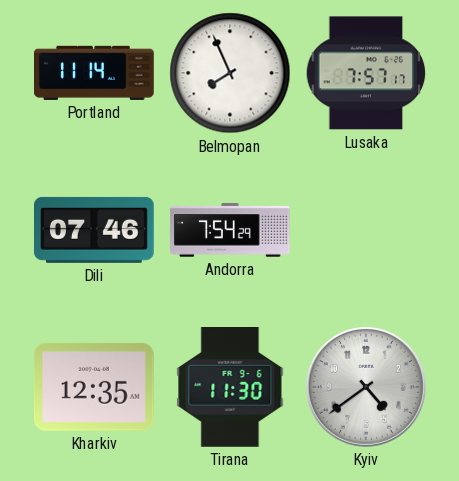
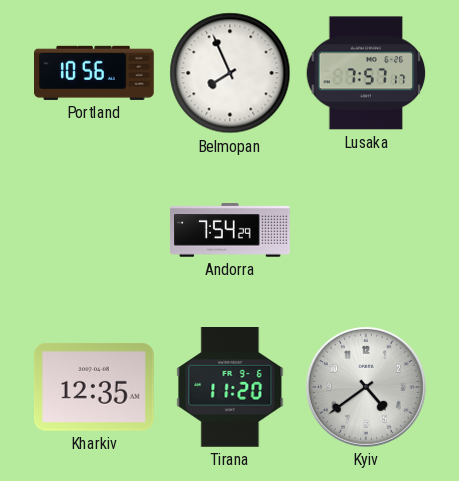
Portland: 11:14 -> 10:56
Dili: 07:46 -> none
Tirana: 11:30 -> 11:20
